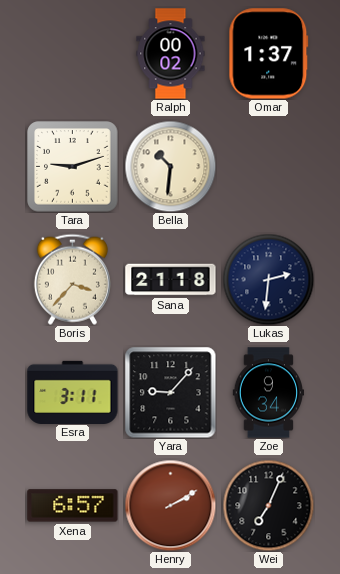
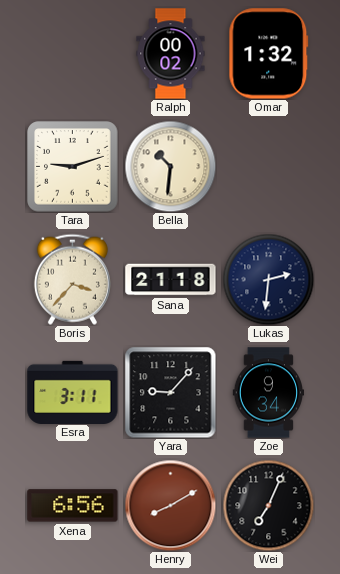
Omar: 1:37 -> 1:32
Xena: 6:57 -> 6:56
Henry: 2:10 -> 8:10
